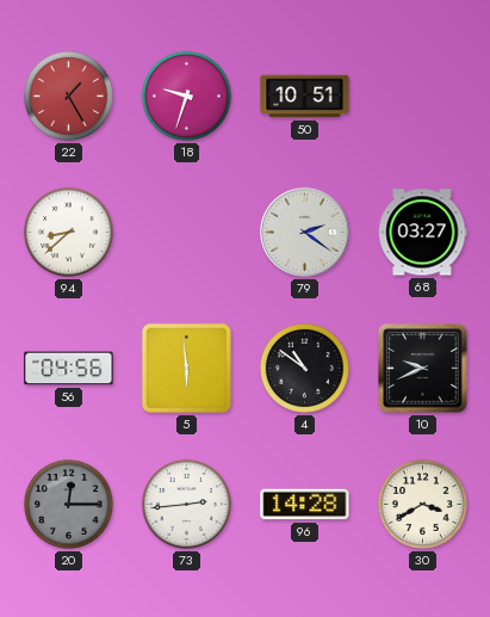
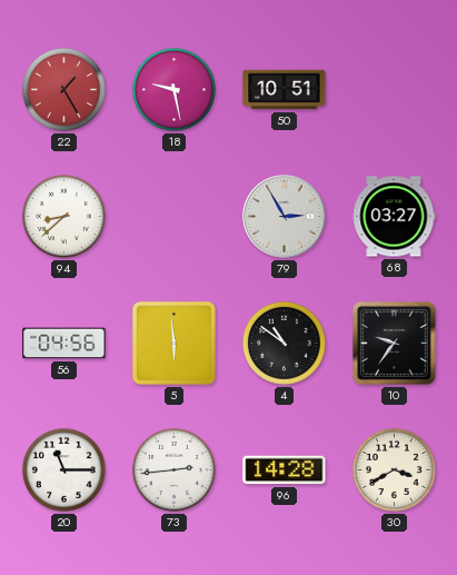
18: 9:33 -> 9:28
79: 2:21 -> 2:55
10: 9:41 -> 9:36
20: 12:15 -> 11:15
20 dial: grey -> white
